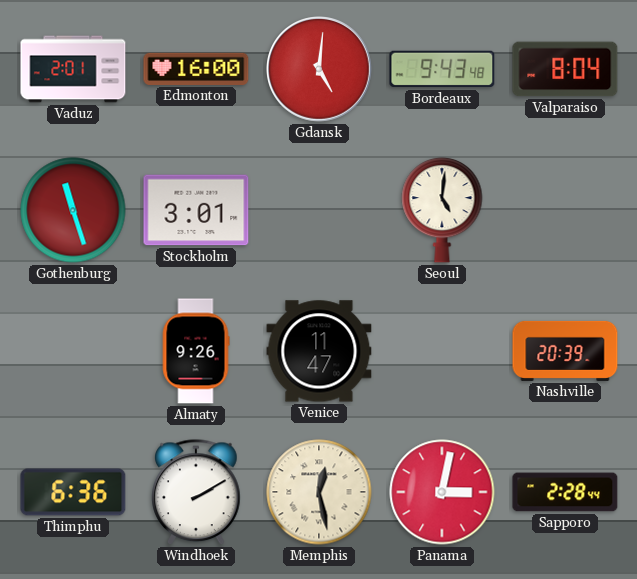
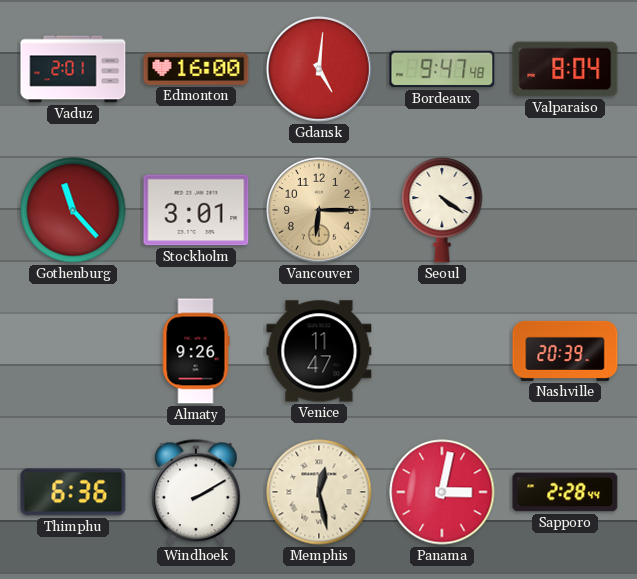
Bordeaux: 9:43 -> 9:47
Gothenburg: 11:27 -> 11:23
Vancouver: none -> 6:15
Seoul: 5:01 -> 4:21
